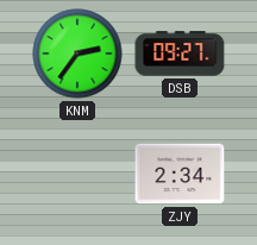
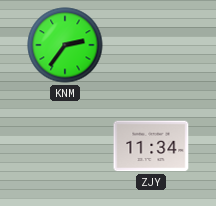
DSB: 09:27 -> none
ZJY: 2:34 -> 11:34
